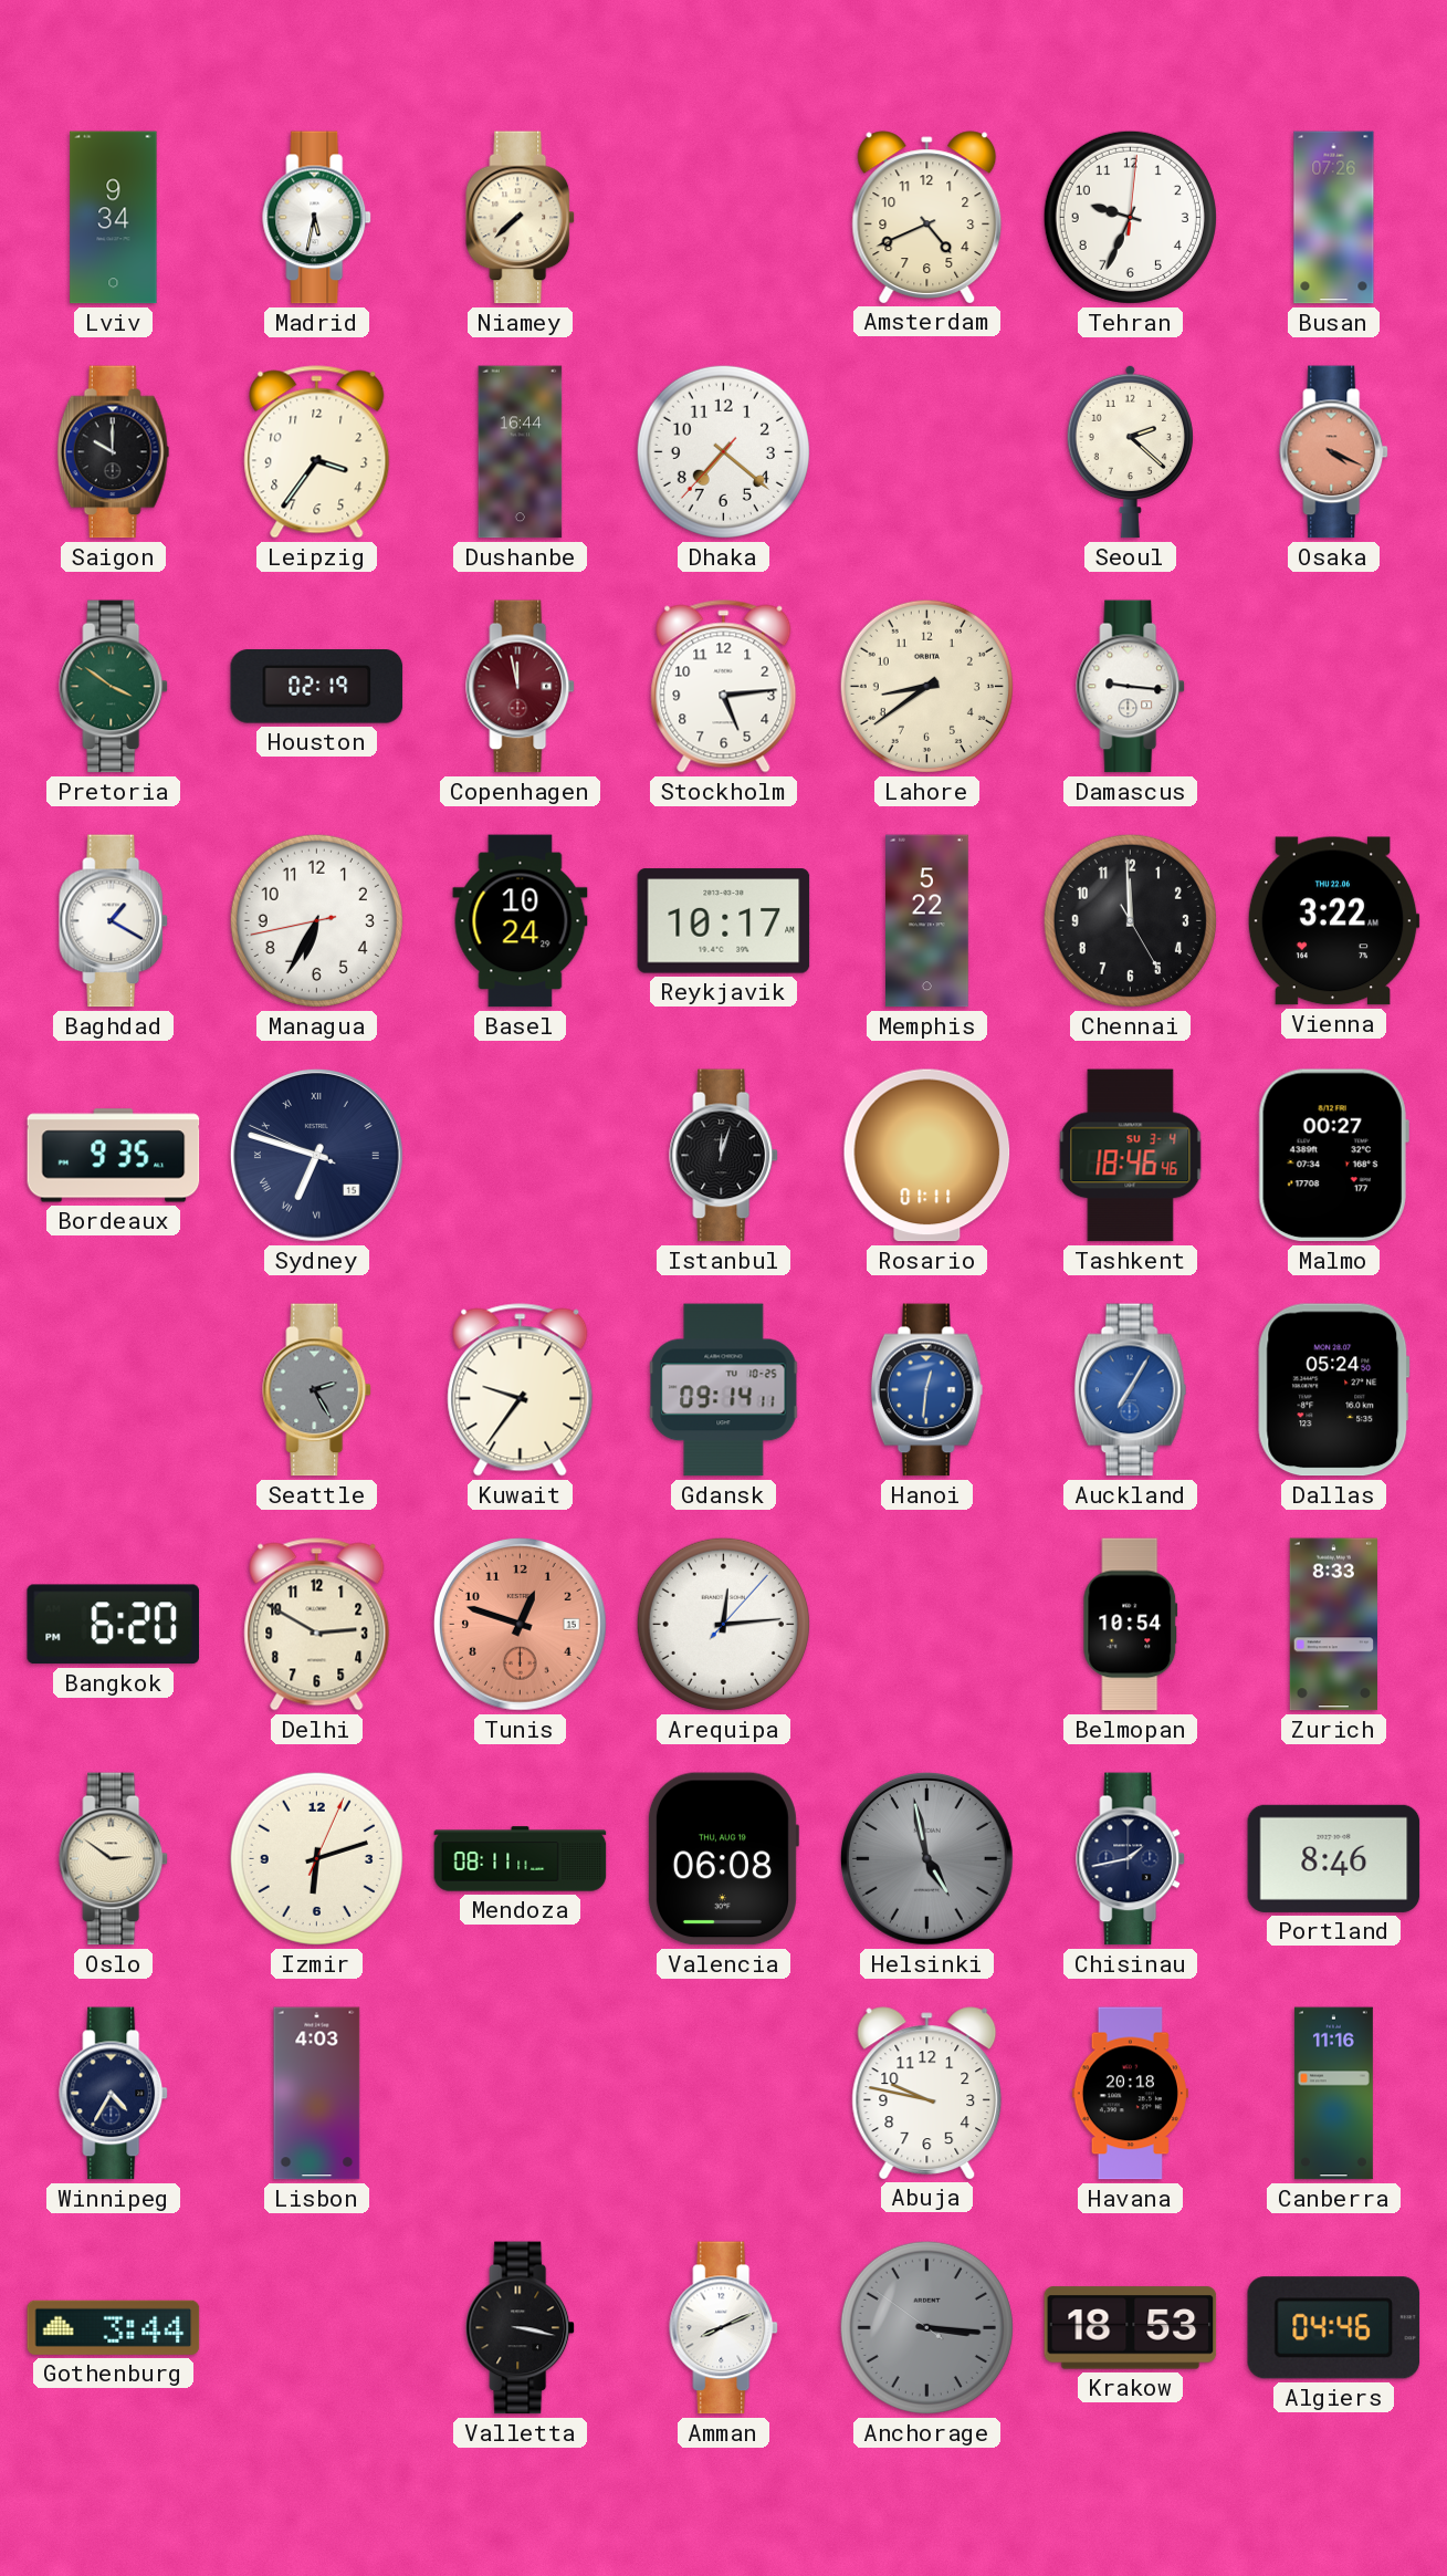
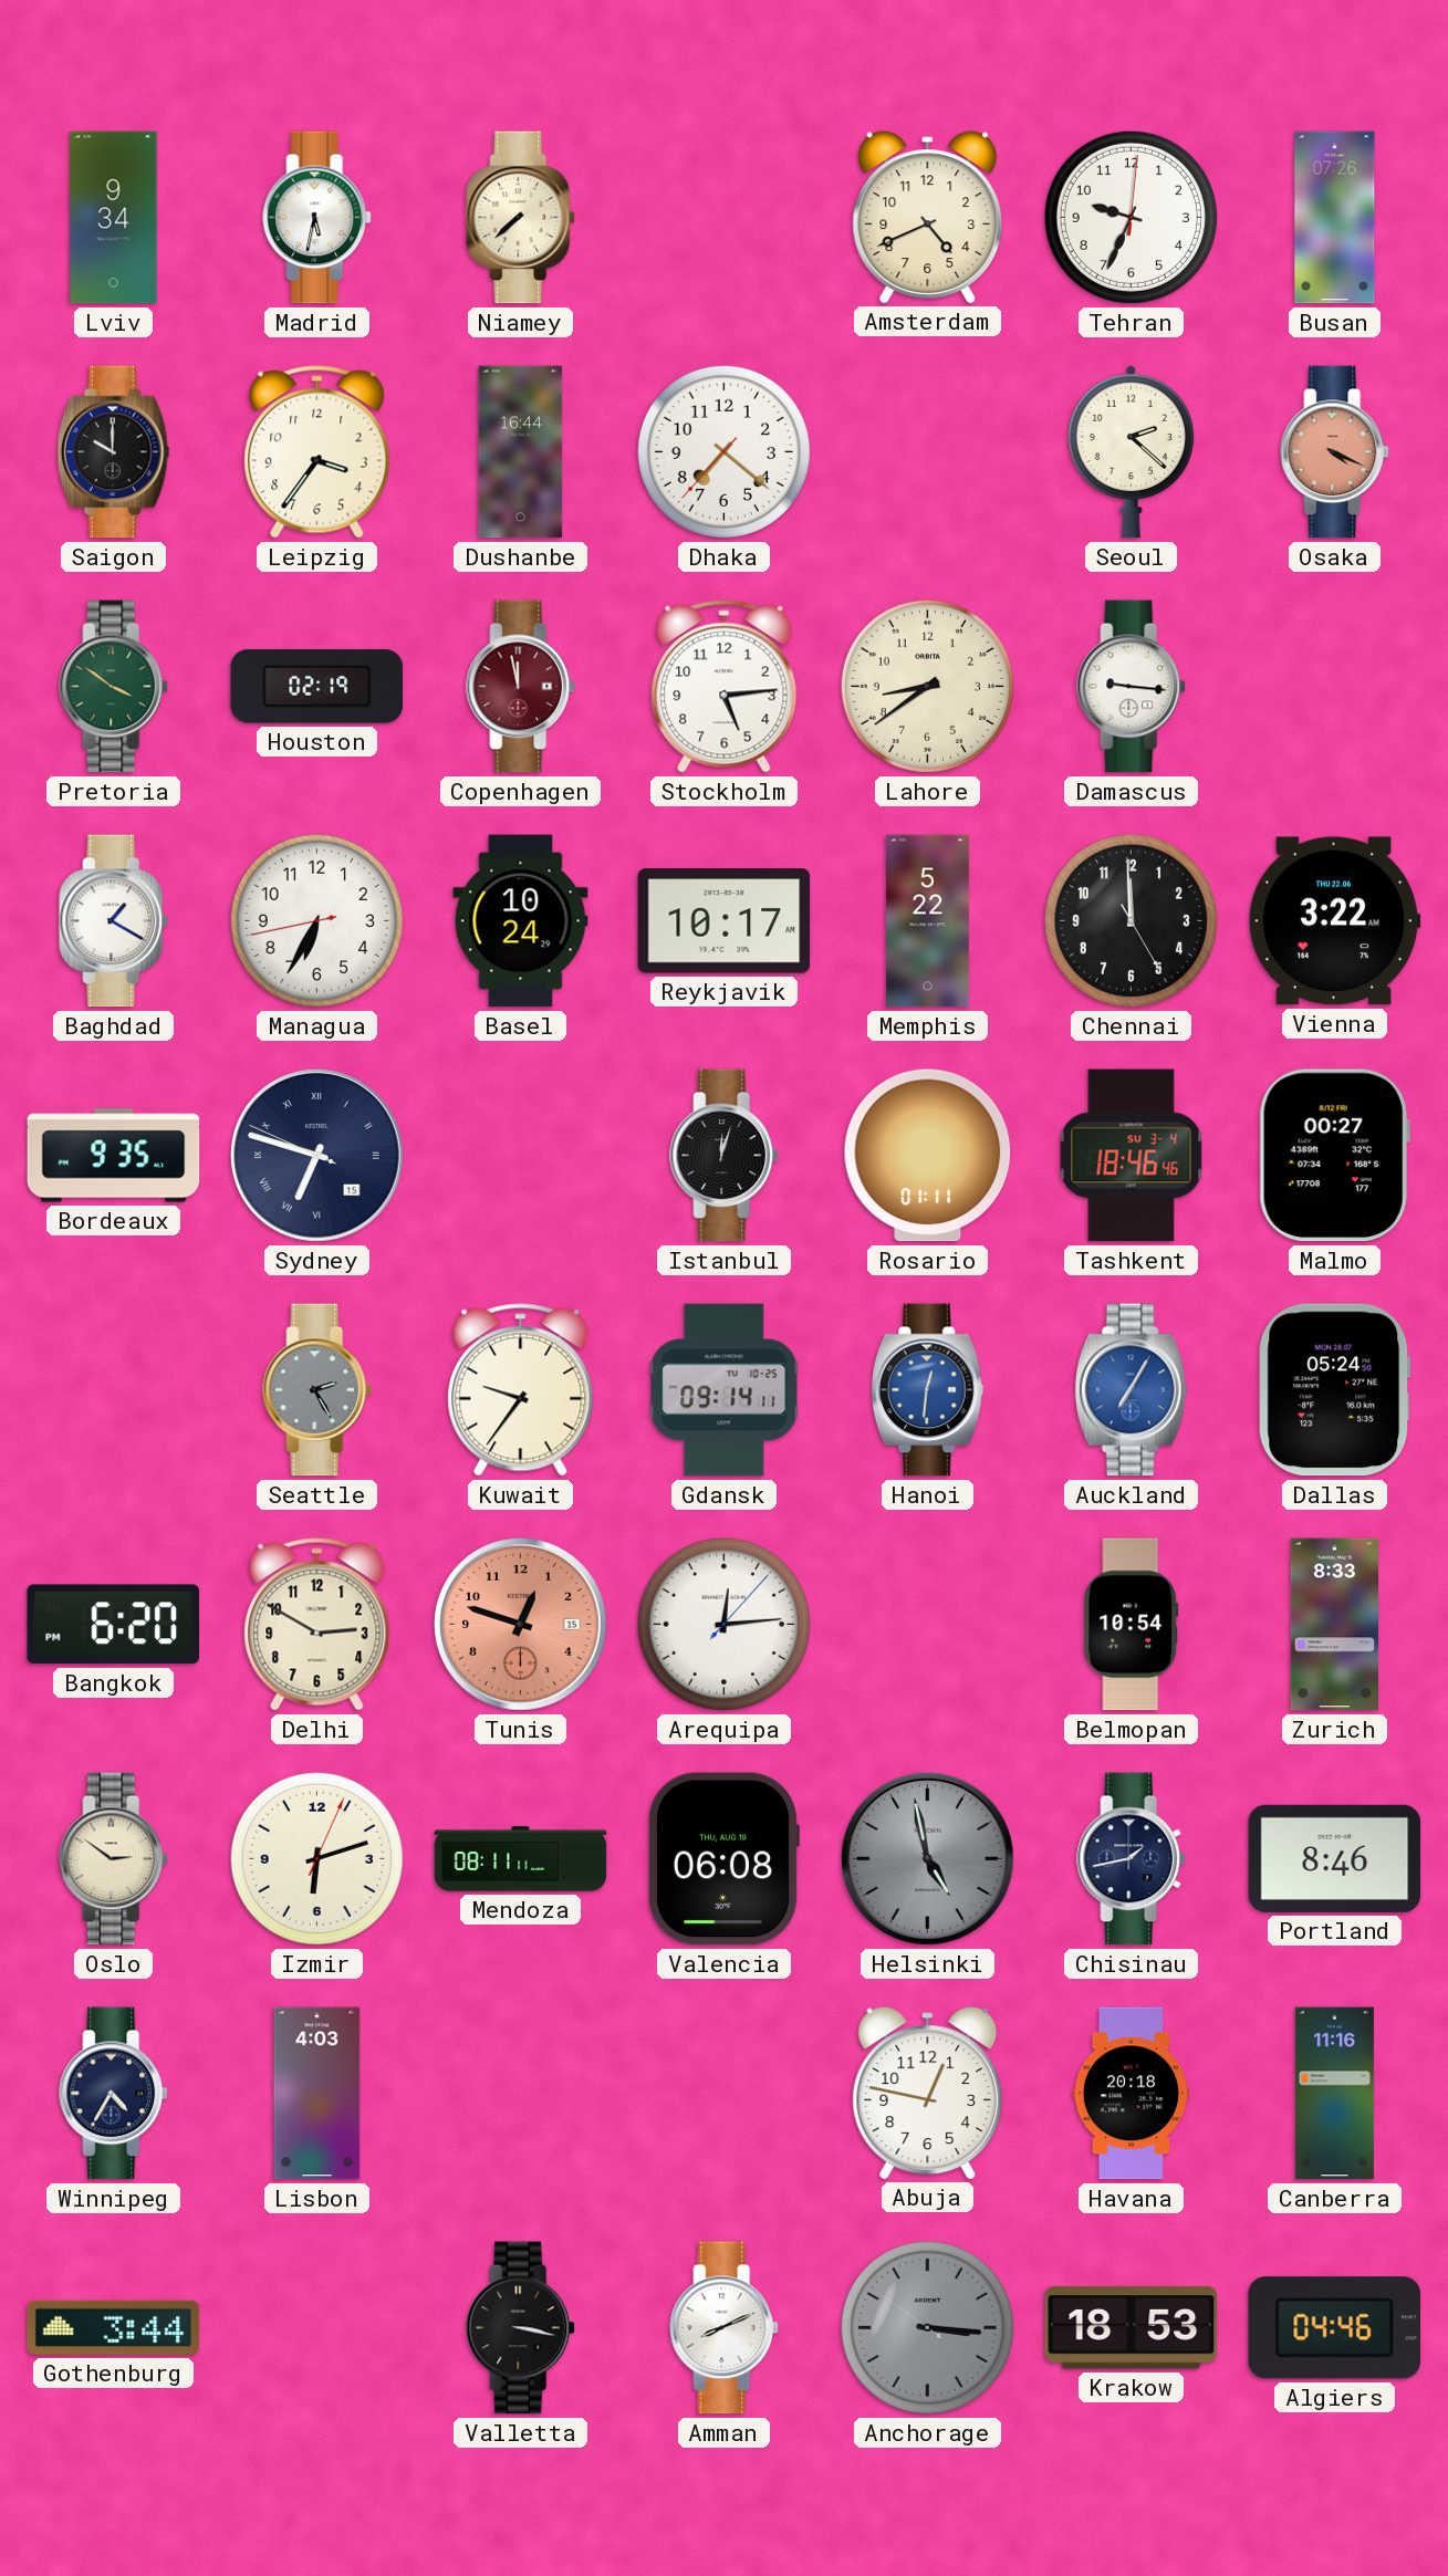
Abuja: 9:47 -> 12:47
